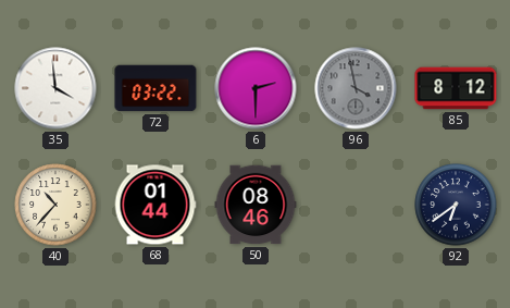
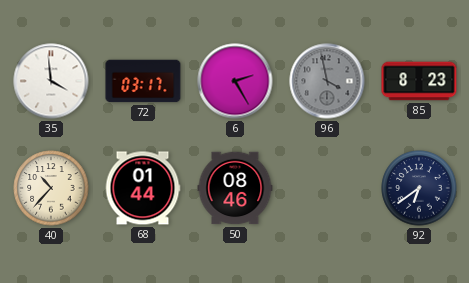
72: 03:22 -> 03:17
6: 2:30 -> 2:25
85: 8:12 -> 8:23
